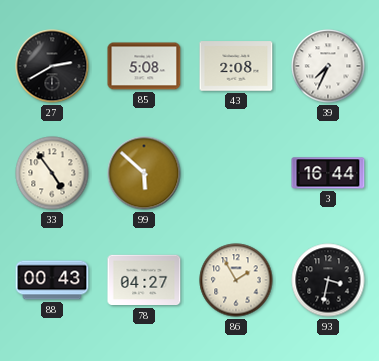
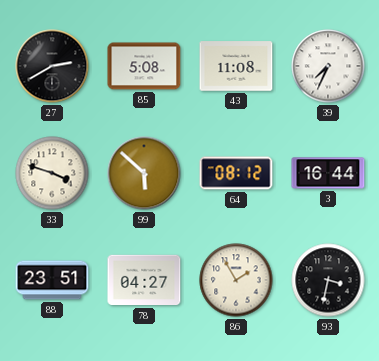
43: 2:08 -> 11:08
33: 4:54 -> 3:48
64: none -> 08:12
88: 00:43 -> 23:51
